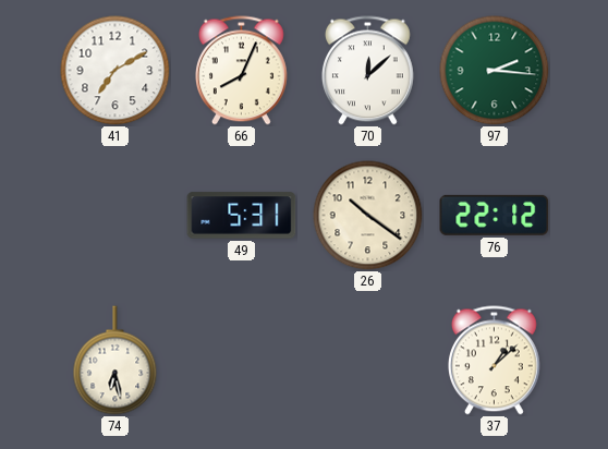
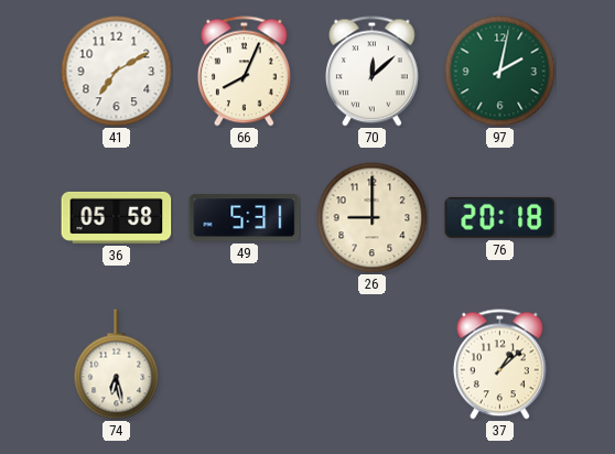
97: 2:16 -> 2:02
36: none -> 05:58
26: 10:21 -> 9:00
76: 22:12 -> 20:18
